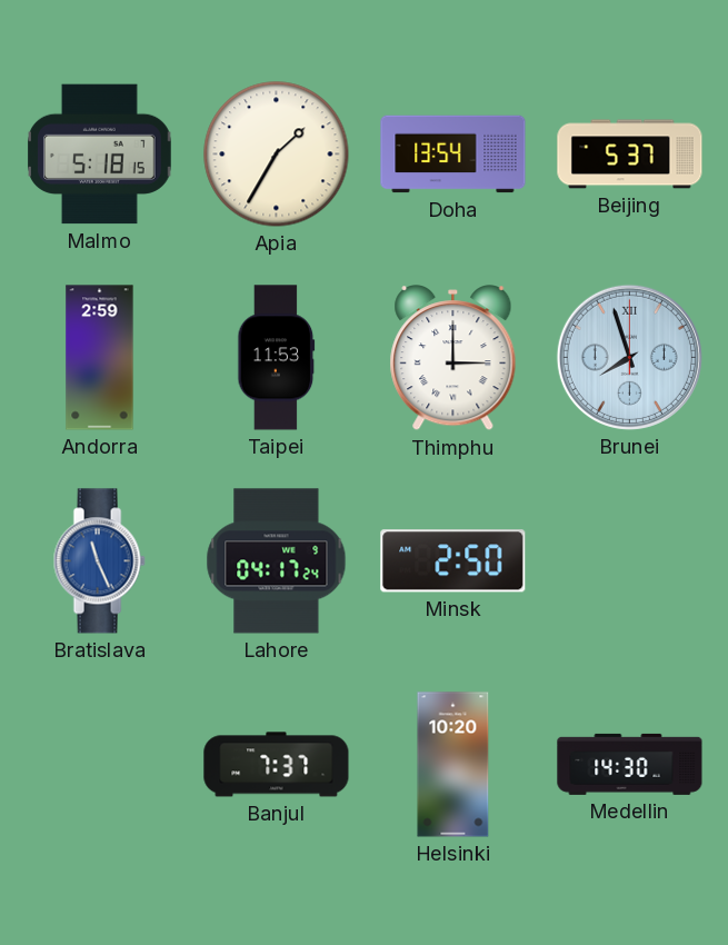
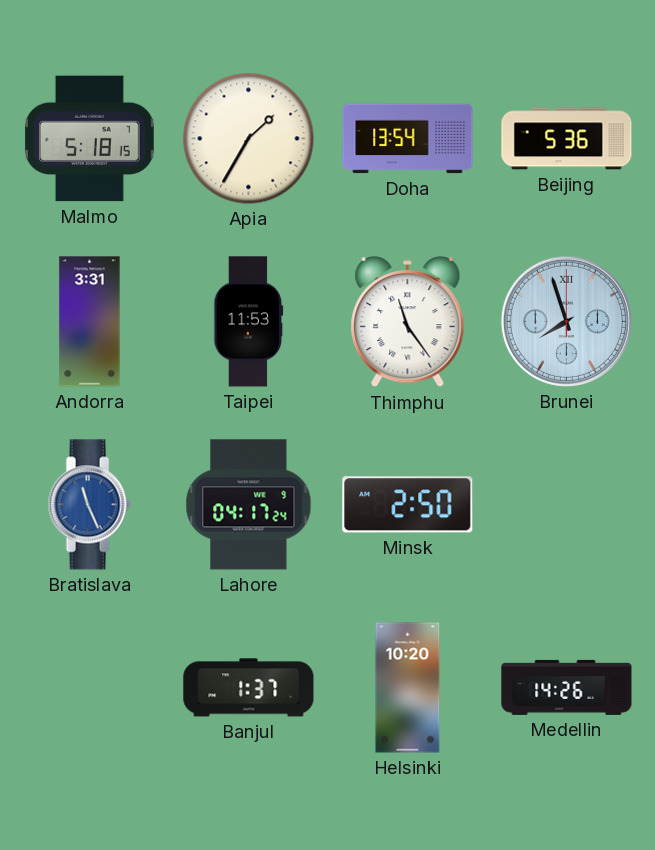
Beijing: 5:37 -> 5:36
Andorra: 2:59 -> 3:31
Thimphu: 3:00 -> 11:24
Banjul: 7:37 -> 1:37
Medellin: 14:30 -> 14:26
